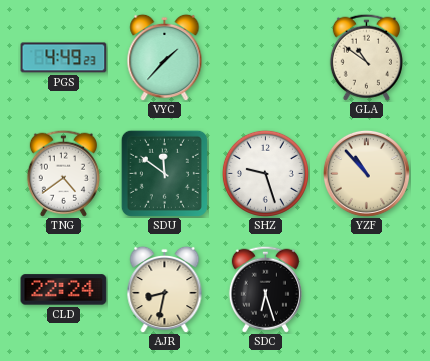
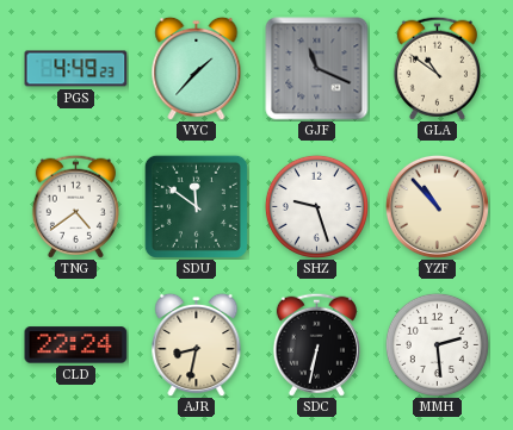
GJF: none -> 11:19
SDC: 6:27 -> 6:32
MMH: none -> 2:29
